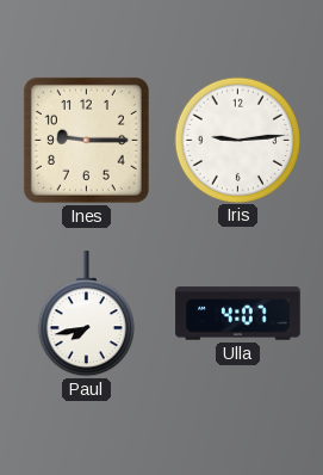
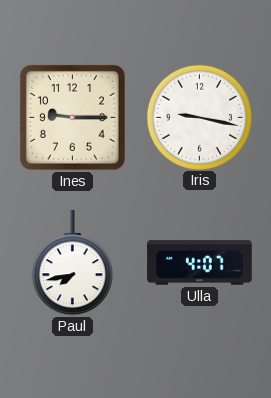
Iris: 9:14 -> 9:17
